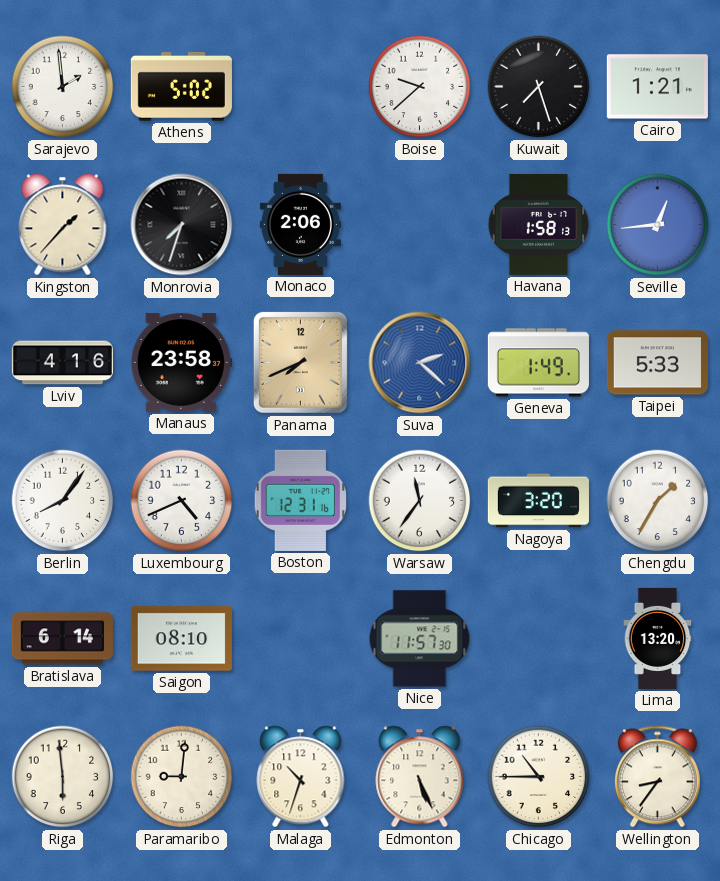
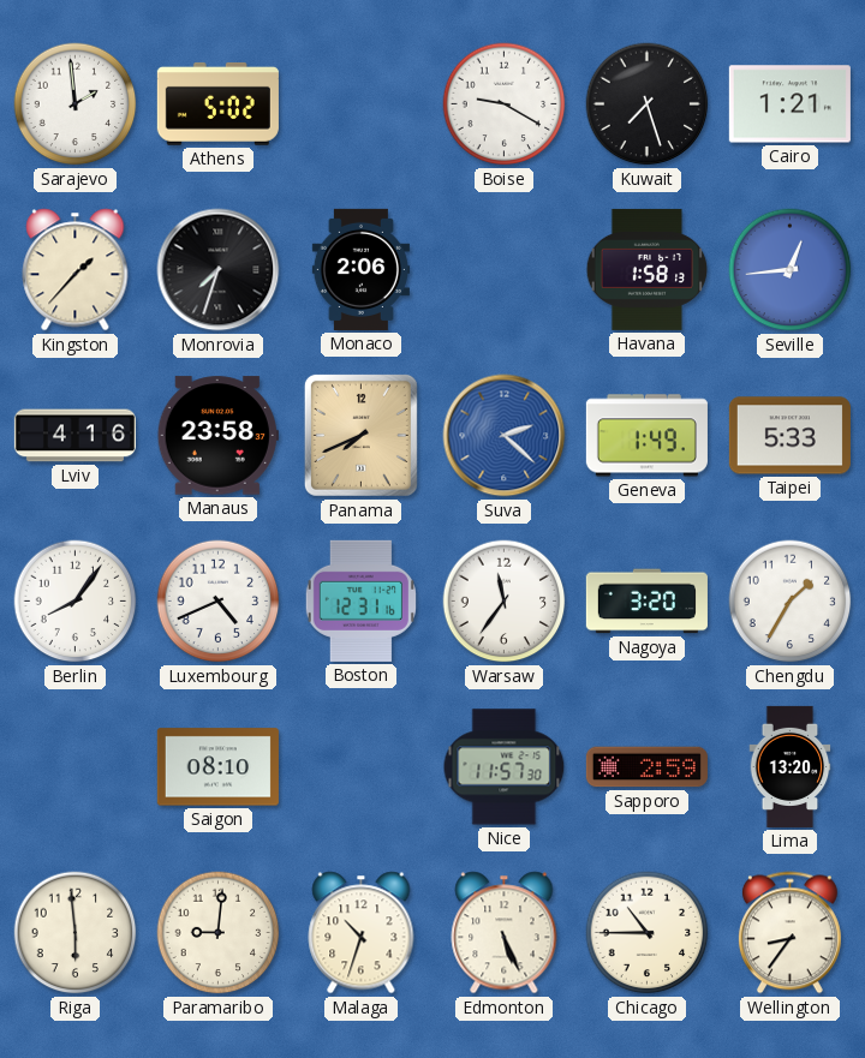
Boise: 9:38 -> 9:20
Bratislava: 6:14 -> none
Sapporo: none -> 2:59
